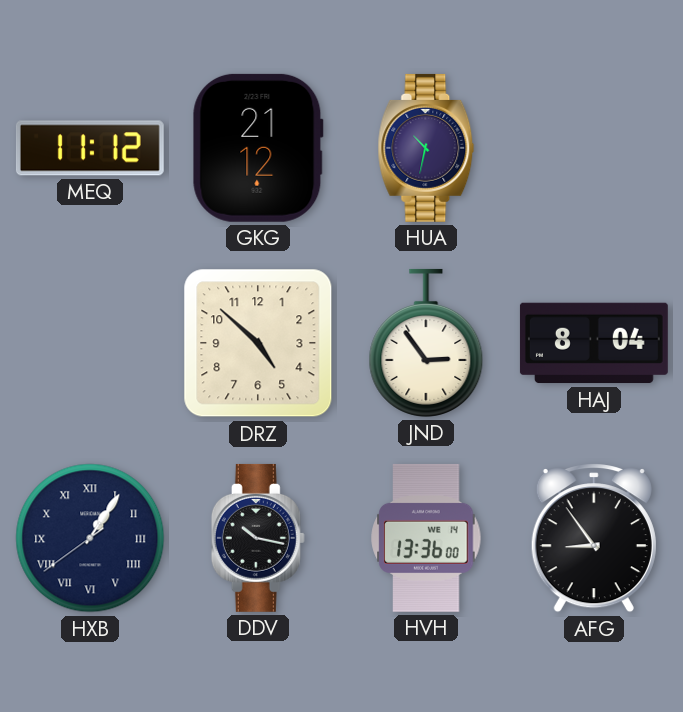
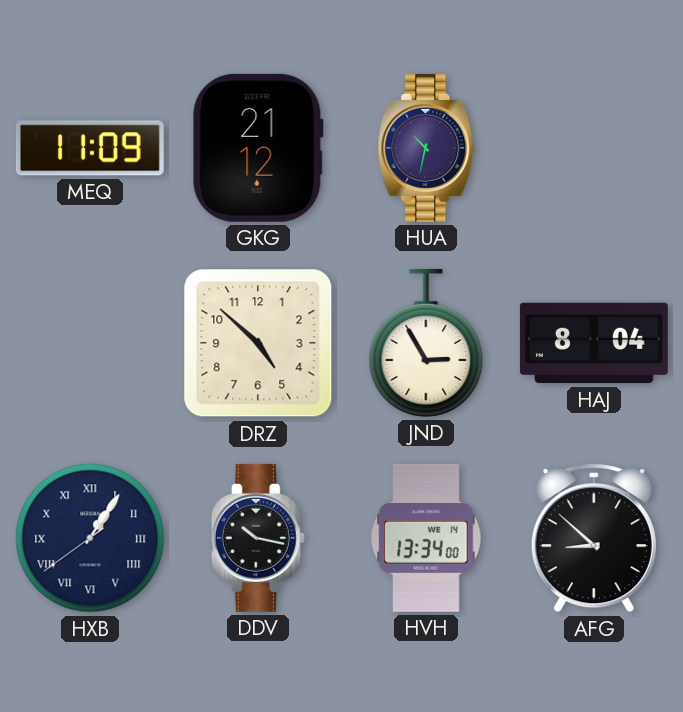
MEQ: 11:12 -> 11:09
JND: 2:54 -> 2:55
HVH: 13:36 -> 13:34
AFG: 8:54 -> 8:52
